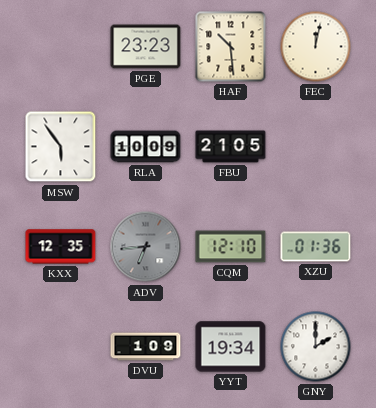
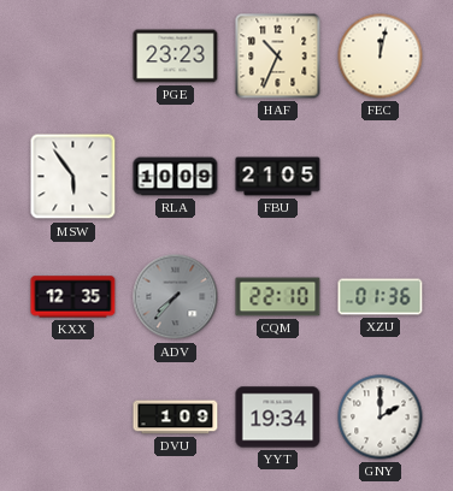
HAF: 10:29 -> 10:34
ADV: 6:44 -> 7:37
CQM: 12:10 -> 22:10
